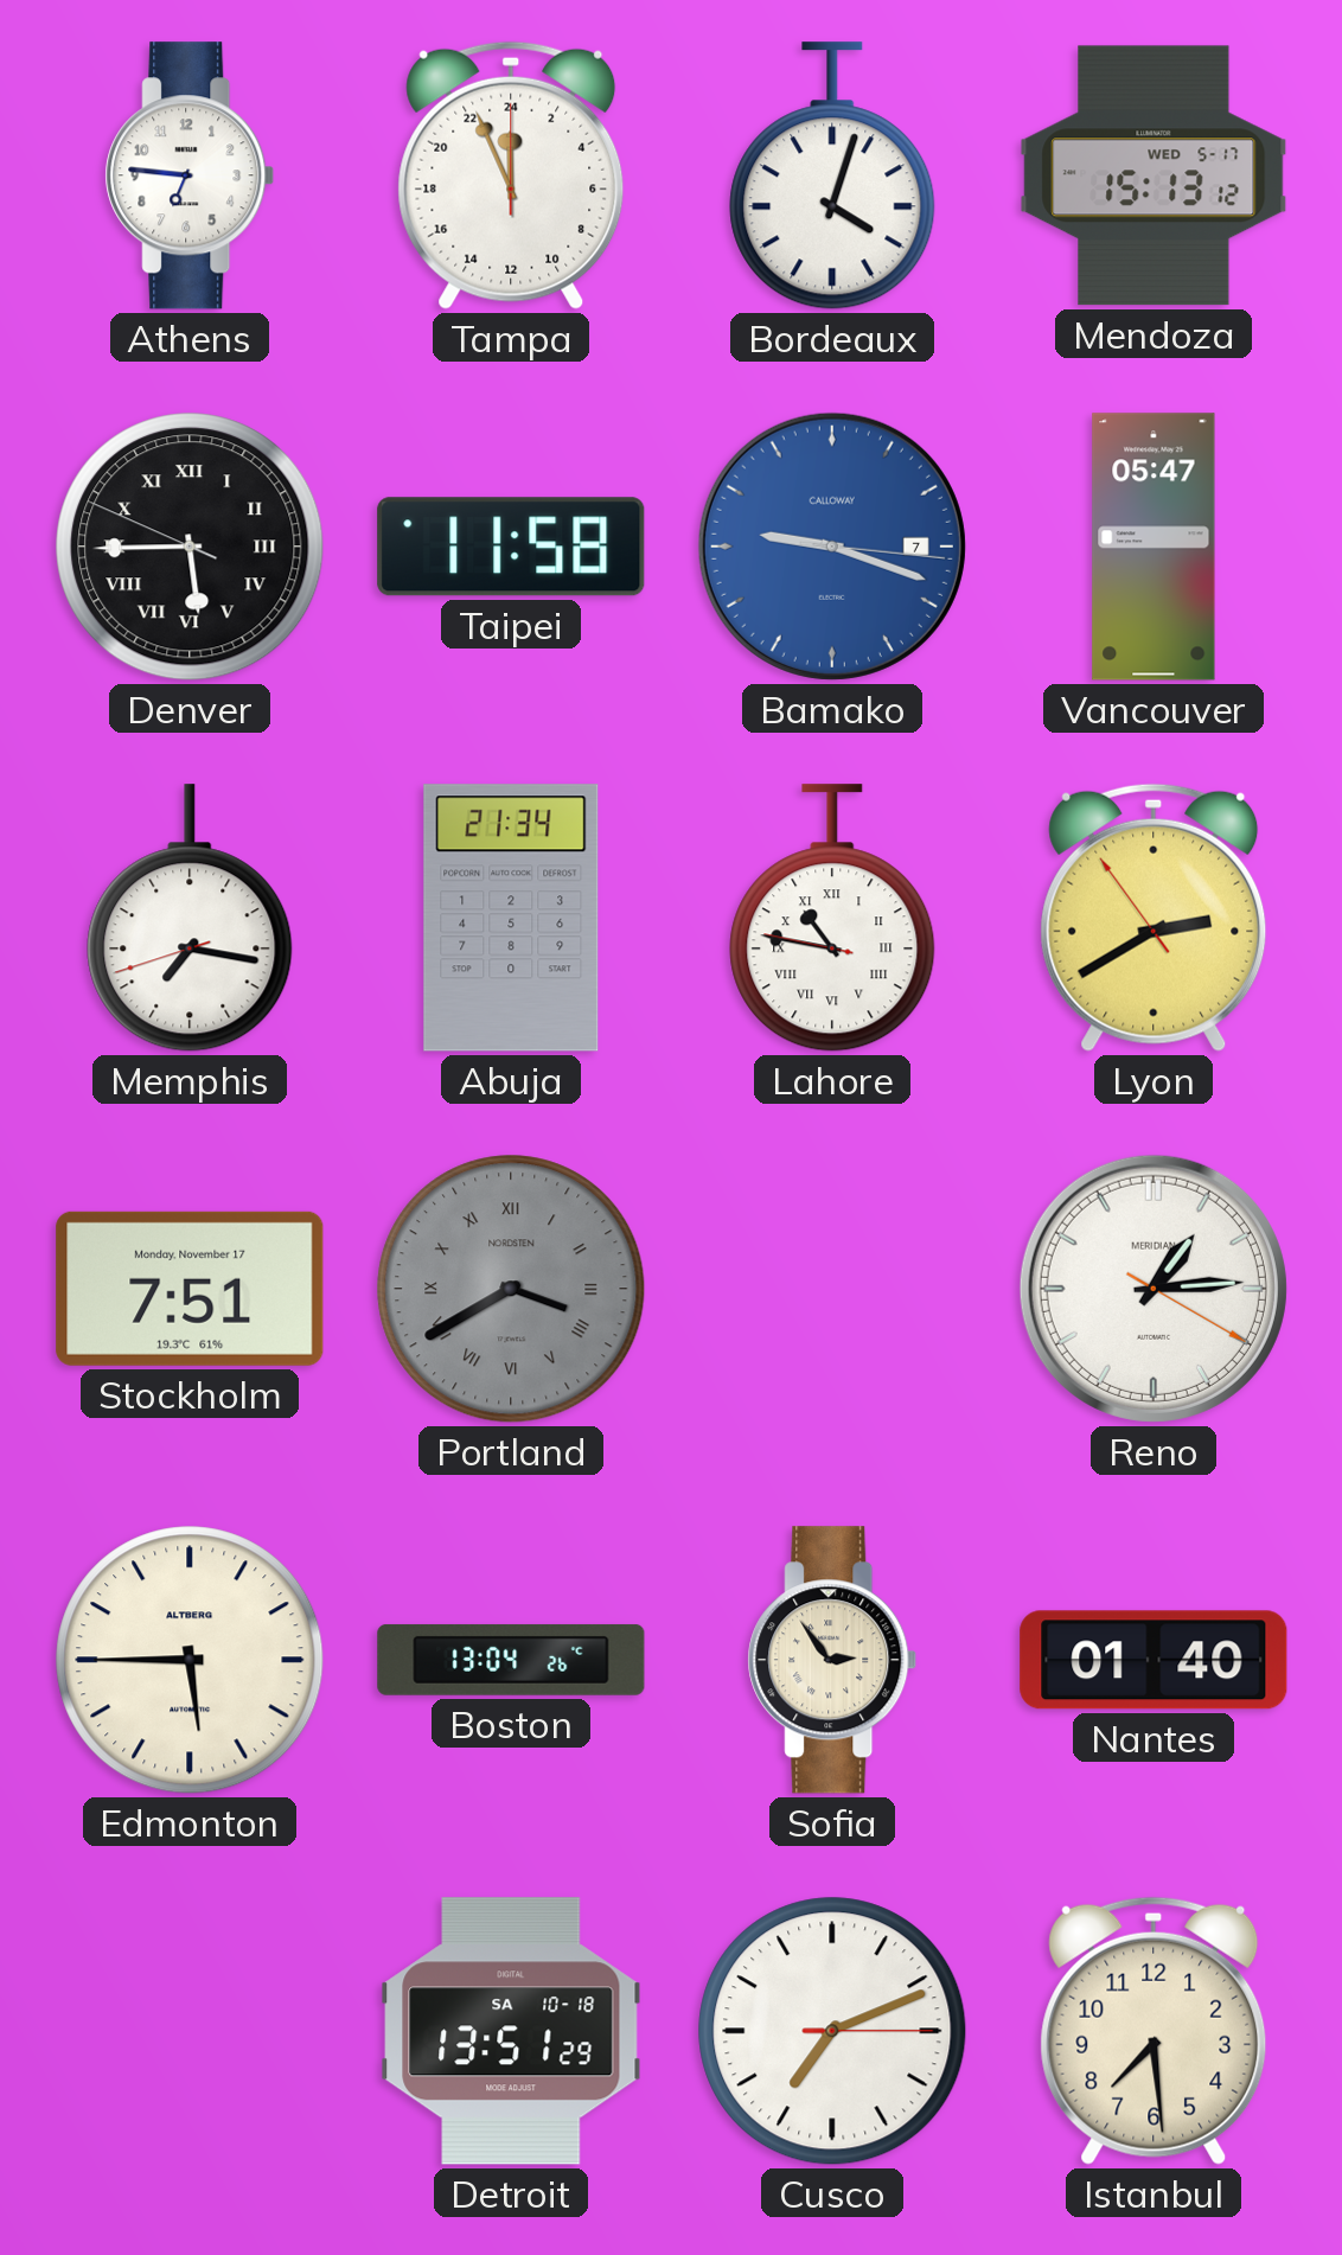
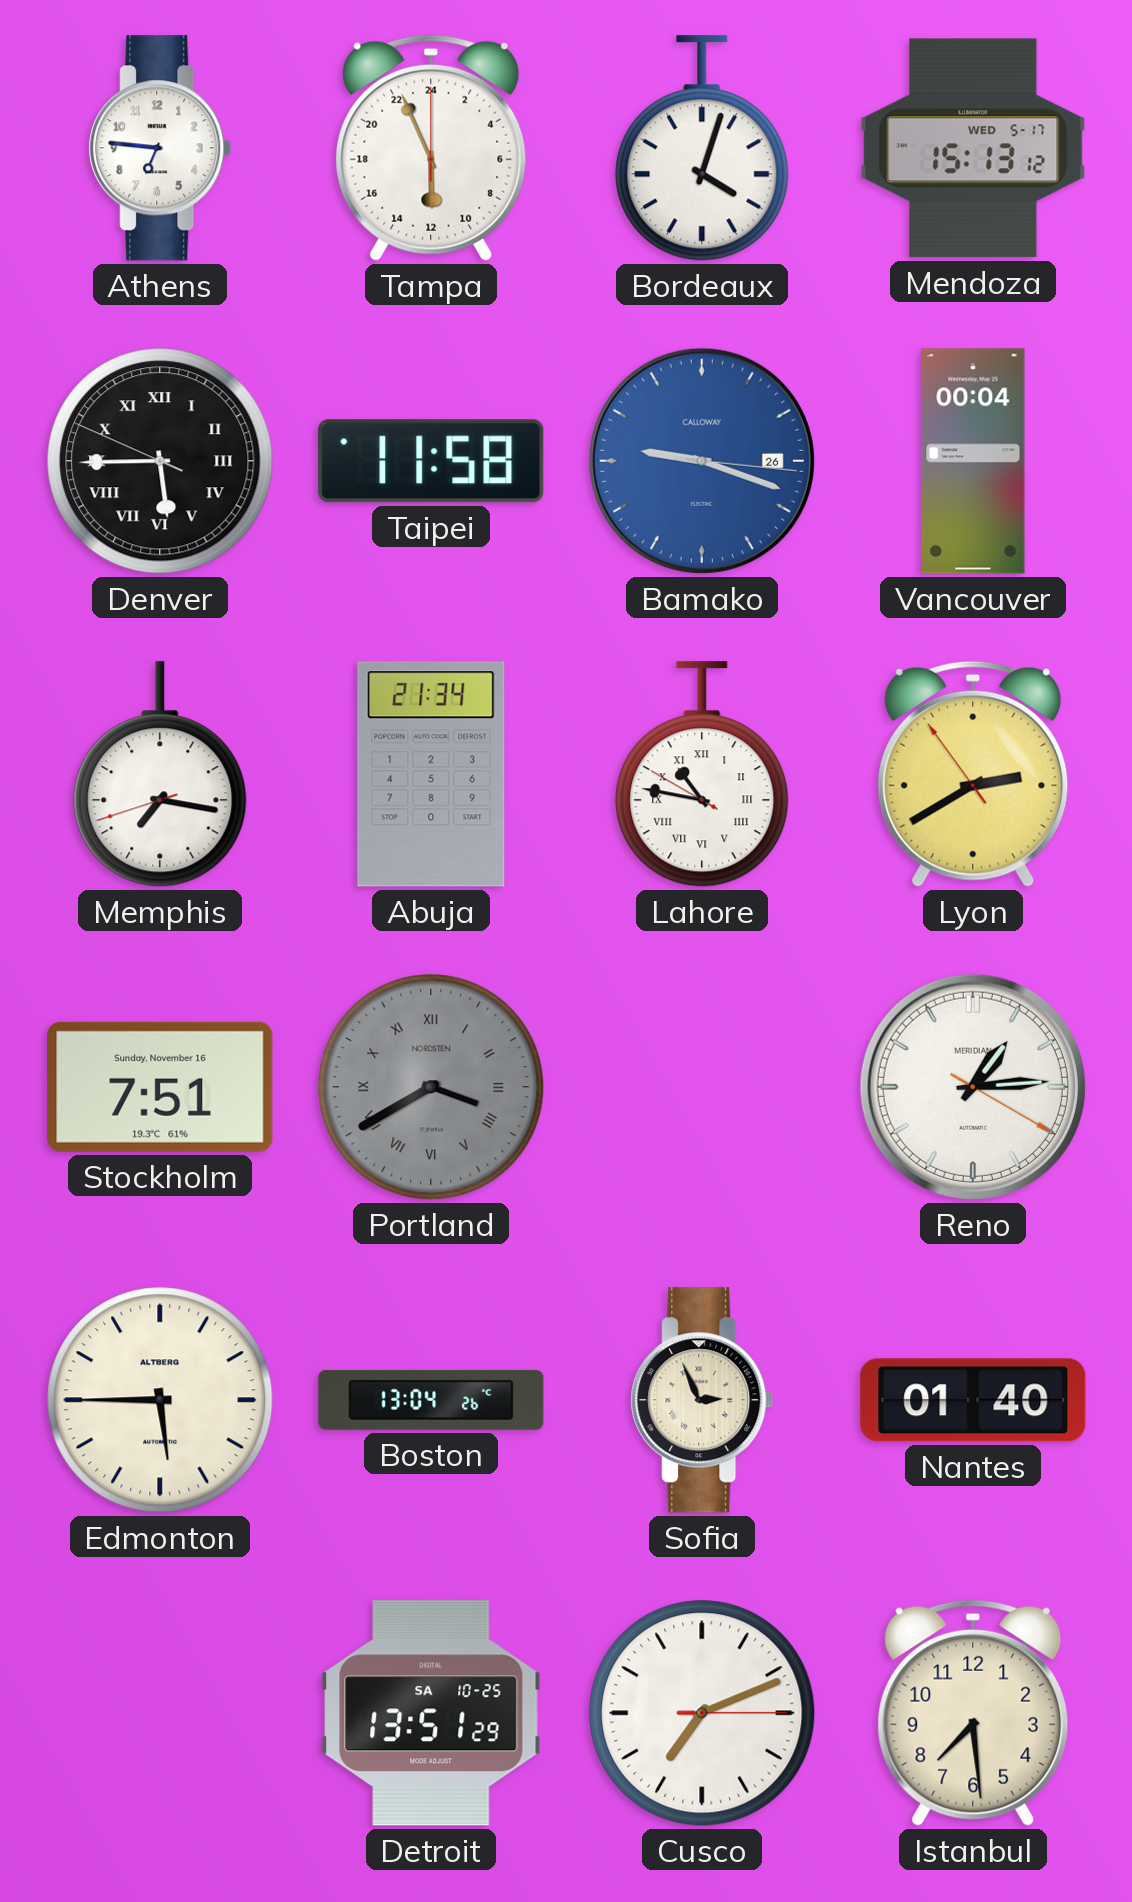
Tampa: 23:56 -> 11:56
Bamako date: 7 -> 26
Vancouver: 05:47 -> 00:04
Lahore: 10:46:47 -> 10:46:50
Stockholm date: Monday, November 17 -> Sunday, November 16
Sofia: 2:54 -> 2:56
Detroit date: SA 10-18 -> SA 10-25
